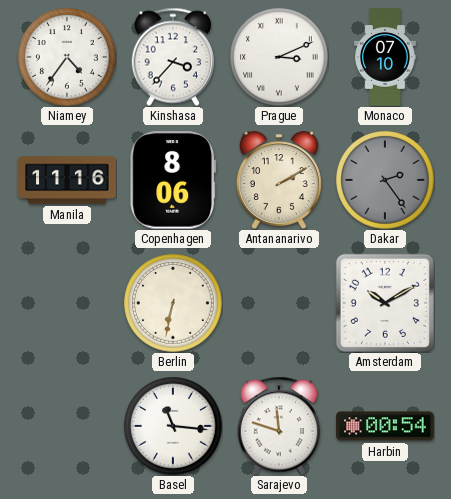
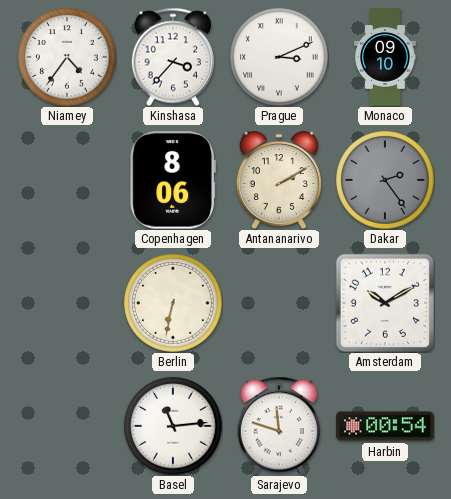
Monaco: 07:10 -> 09:10
Manila: 11:16 -> none
Basel: 11:16 -> 11:14
